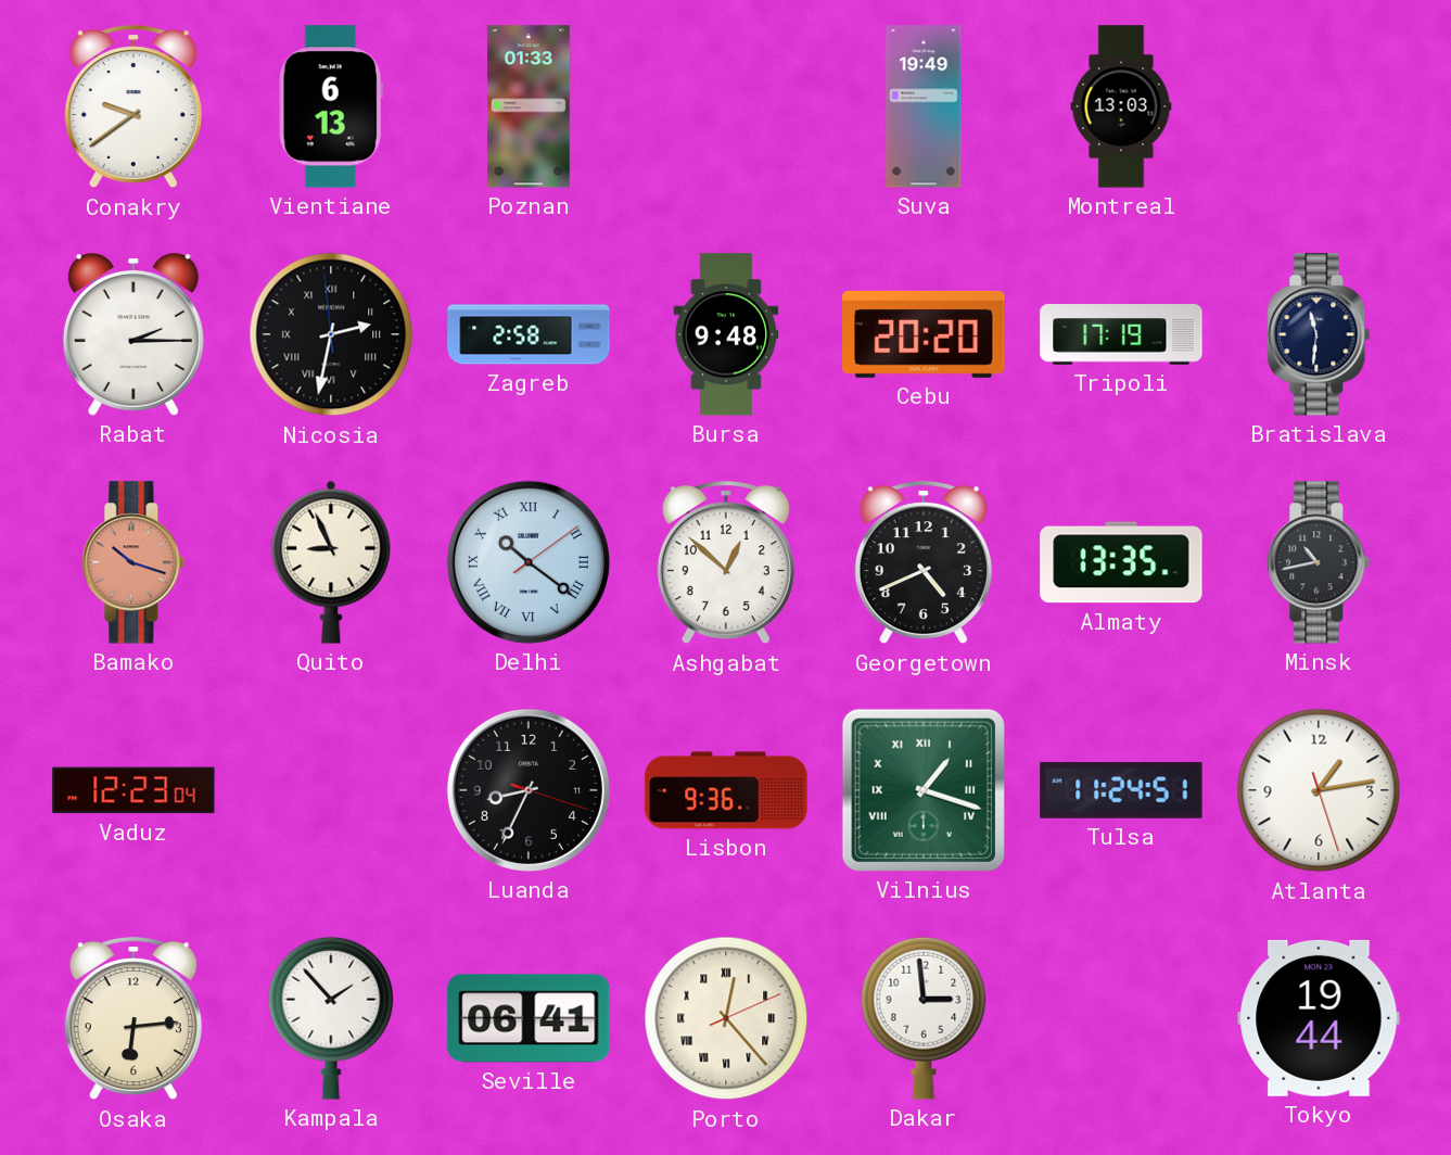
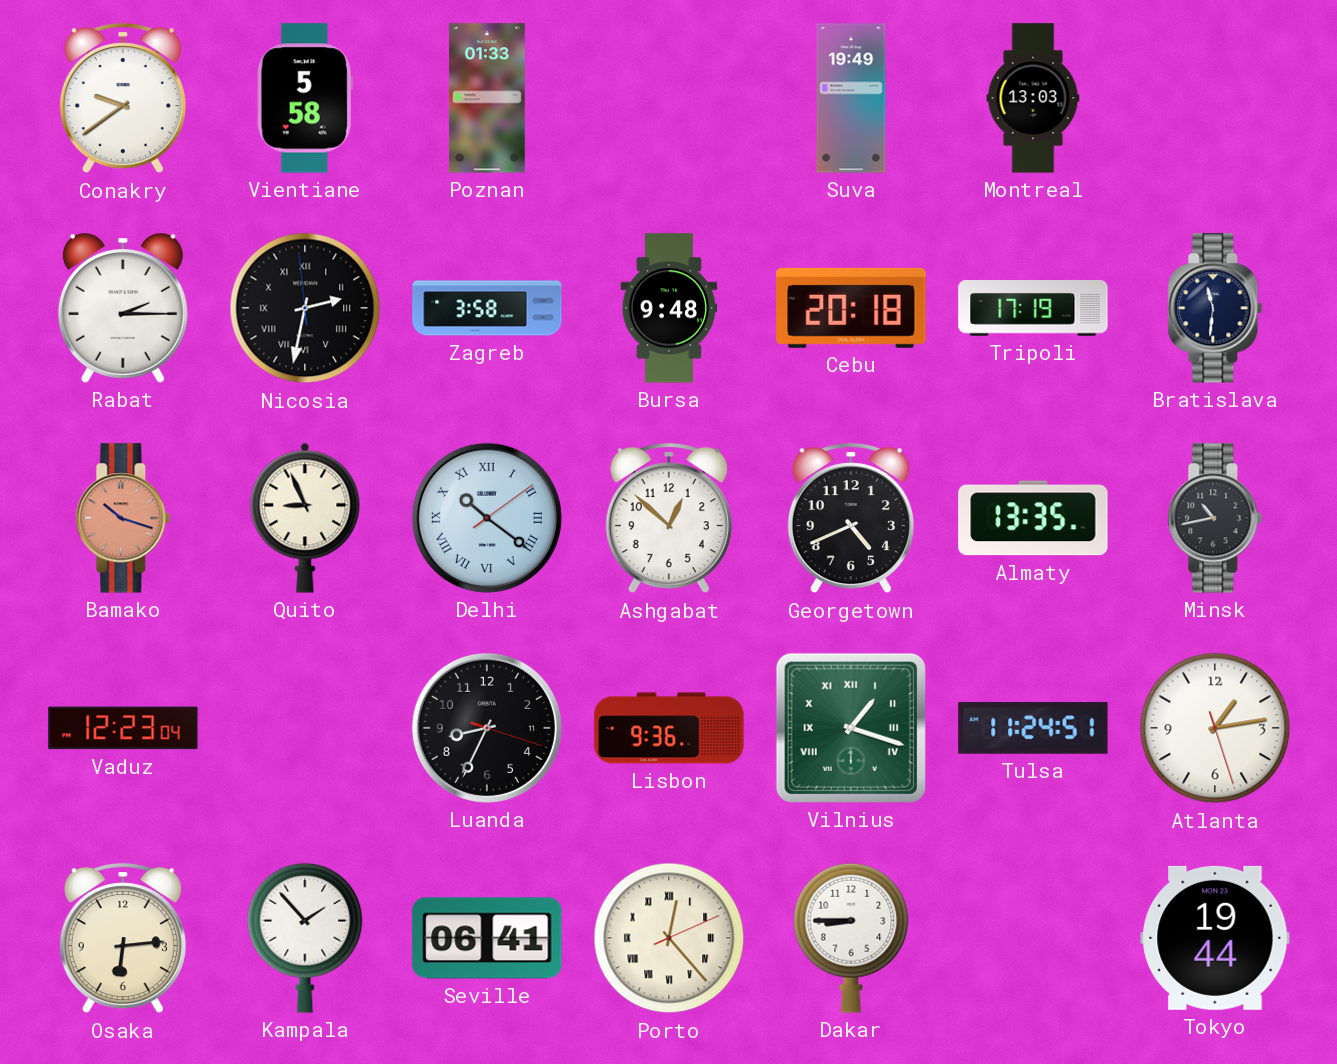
Vientiane: 6:13 -> 5:58
Zagreb: 2:58 -> 3:58
Cebu: 20:20 -> 20:18
Dakar: 2:59 -> 8:45
